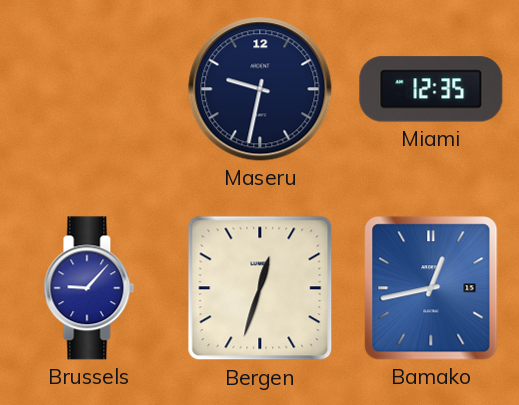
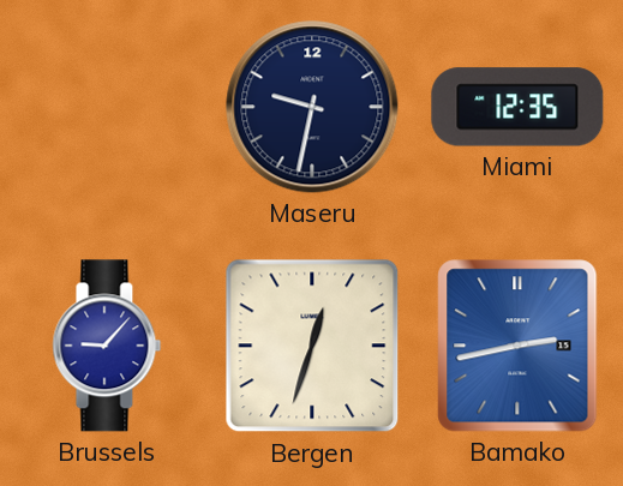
Bamako: 12:43 -> 2:43
